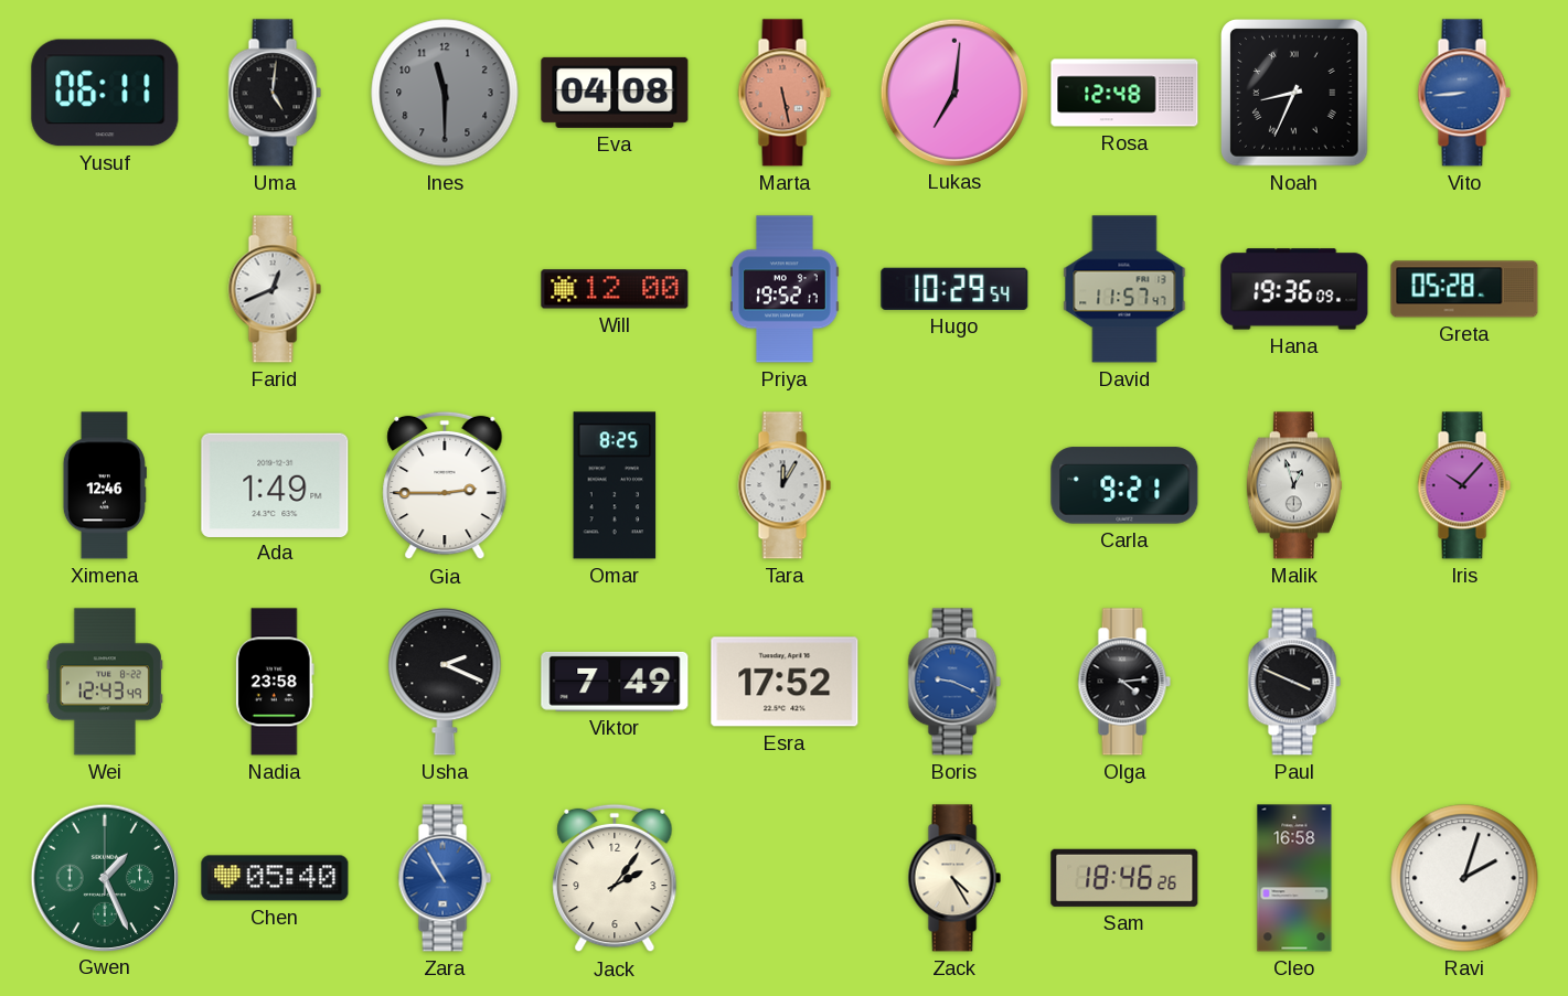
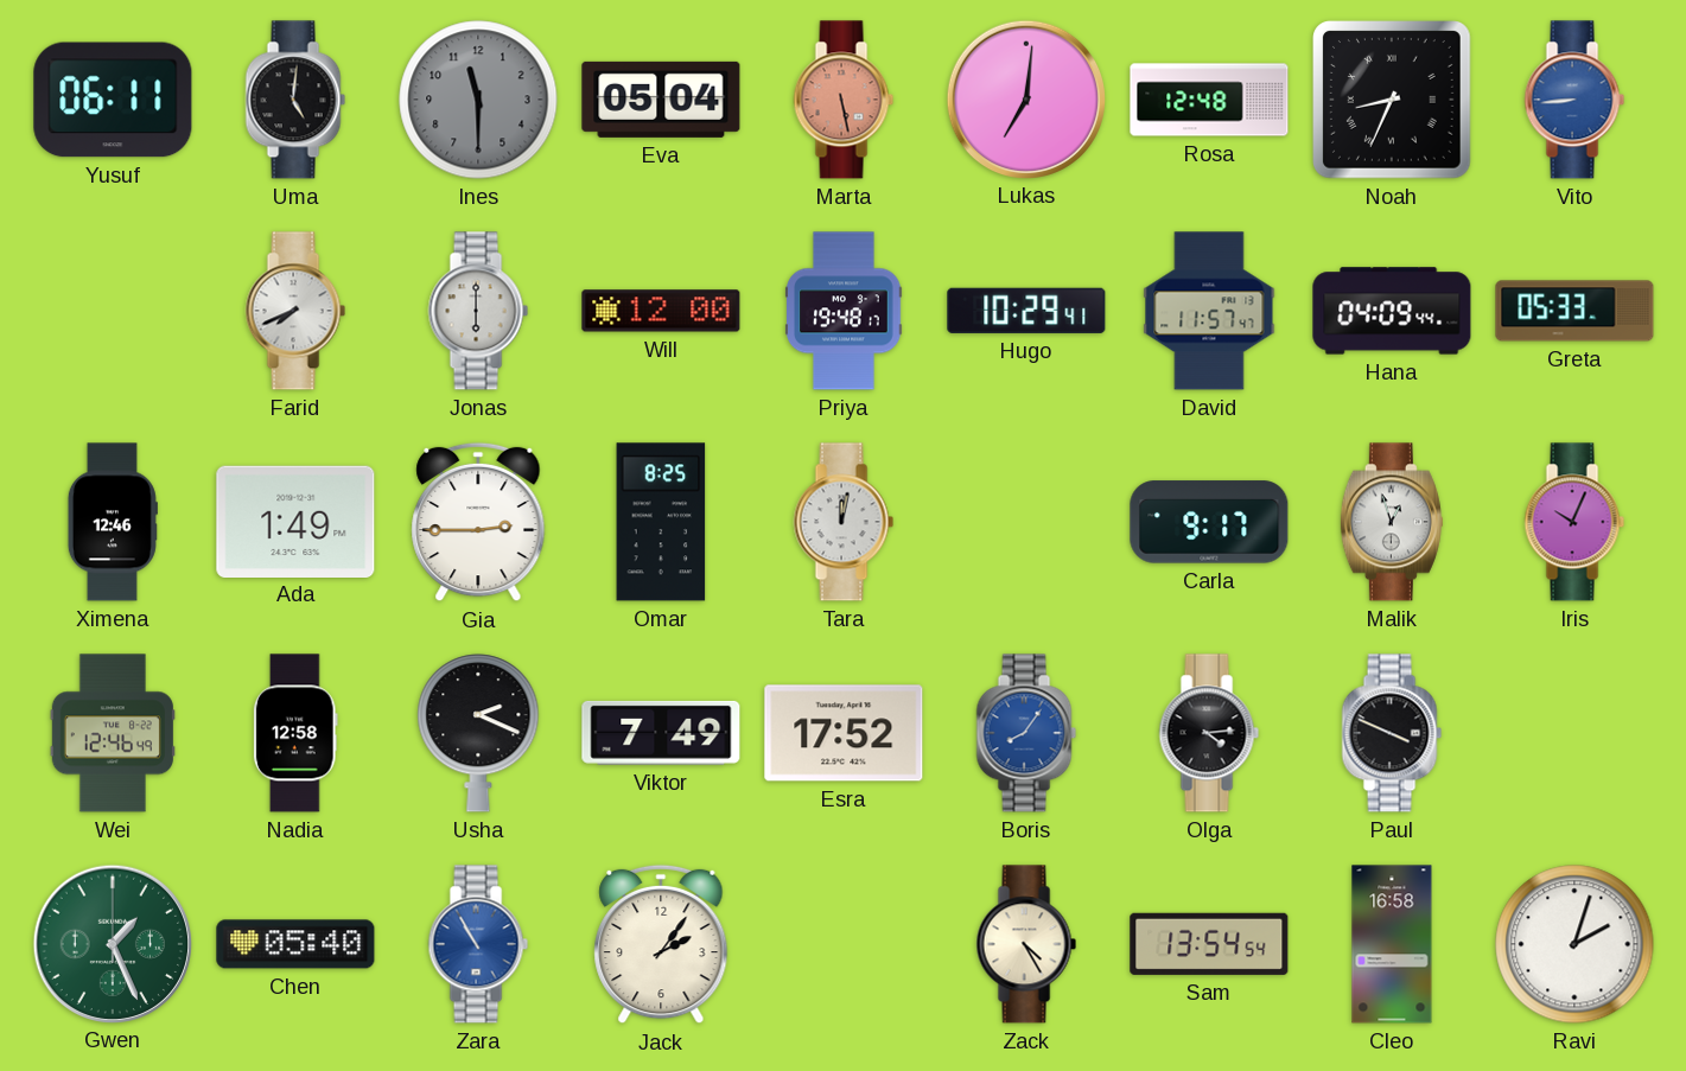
Eva: 04:08 -> 05:04
Farid: 12:41 -> 7:41
Jonas: none -> 6:00
Priya: 19:52 -> 19:48
Hugo: 10:29:54 -> 10:29:41
Hana: 19:36 -> 04:09
Greta: 05:28 -> 05:33
Tara: 12:05 -> 12:02
Carla: 9:21 -> 9:17
Iris: 10:07 -> 10:04
Wei: 12:43 -> 12:46
Nadia: 23:58 -> 12:58
Boris: 9:19 -> 8:06
Sam: 18:46 -> 13:54
